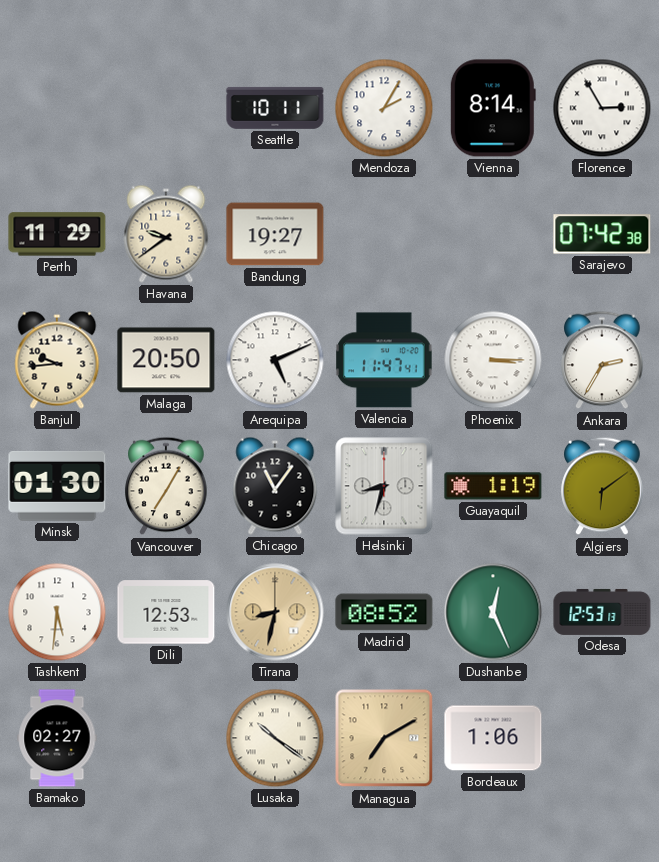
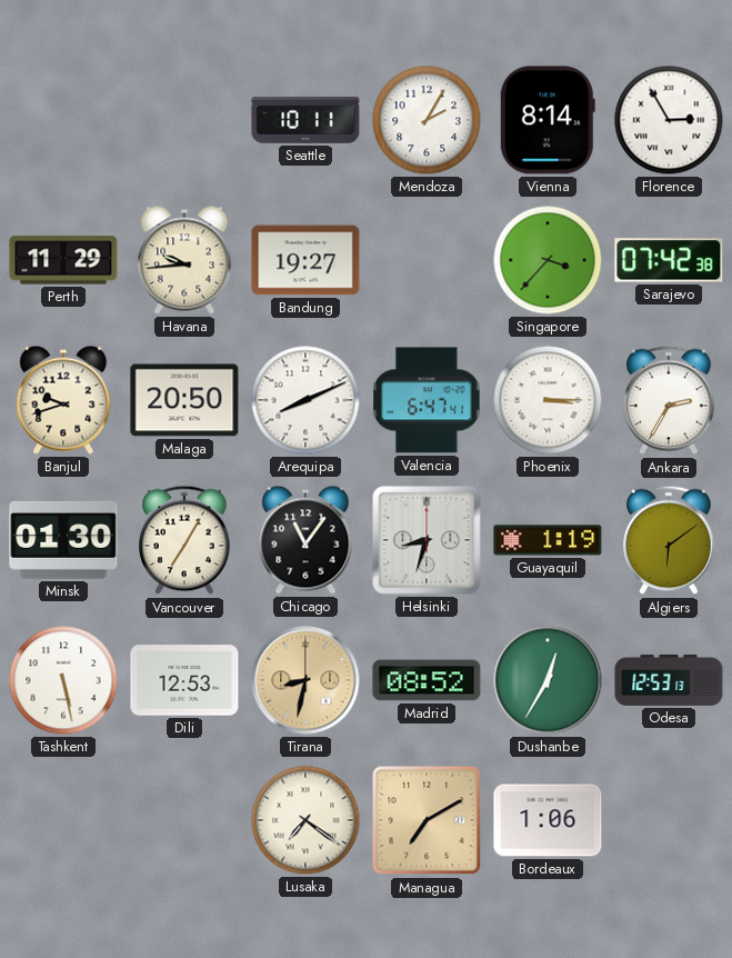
Havana: 9:39 -> 9:44
Singapore: none -> 3:37
Banjul: 9:44 -> 9:42
Arequipa: 5:11 -> 8:11
Valencia: 11:47 -> 6:47
Tashkent: 5:31 -> 5:28
Dushanbe: 12:26 -> 12:35
Bamako: 02:27 -> none
Lusaka: 10:21 -> 7:21
